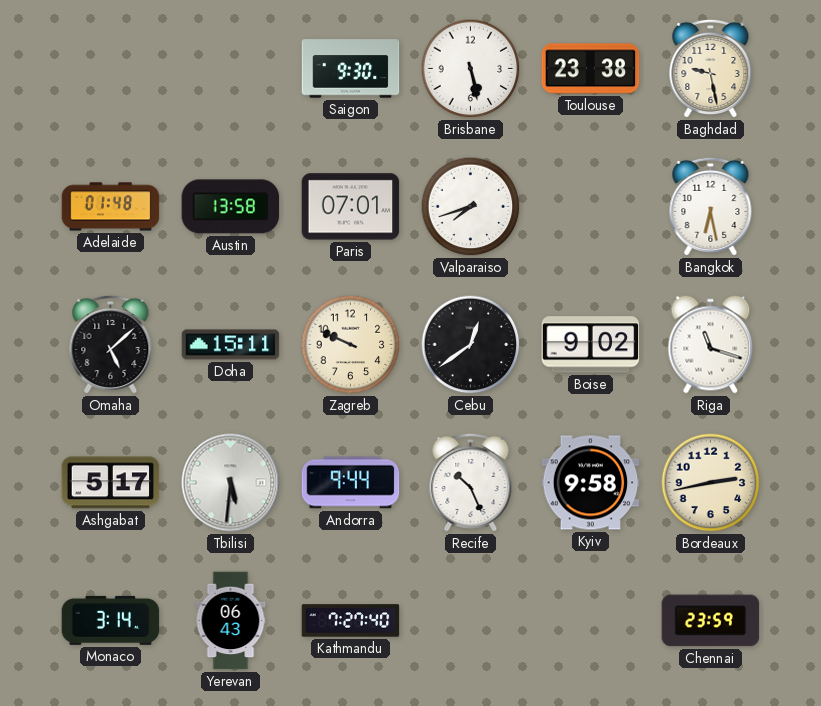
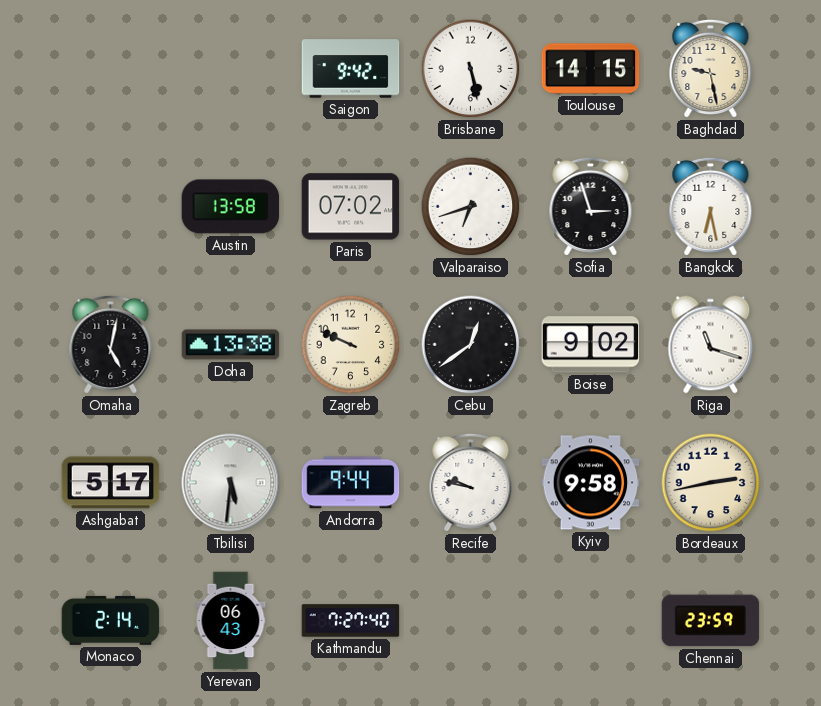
Saigon: 9:30 -> 9:42
Toulouse: 23:38 -> 14:15
Adelaide: 01:48 -> none
Paris: 07:01 -> 07:02
Valparaiso: 7:42 -> 6:42
Sofia: none -> 2:57
Omaha: 5:08 -> 5:02
Doha: 15:11 -> 13:38
Recife: 10:26 -> 9:47
Monaco: 3:14 -> 2:14
